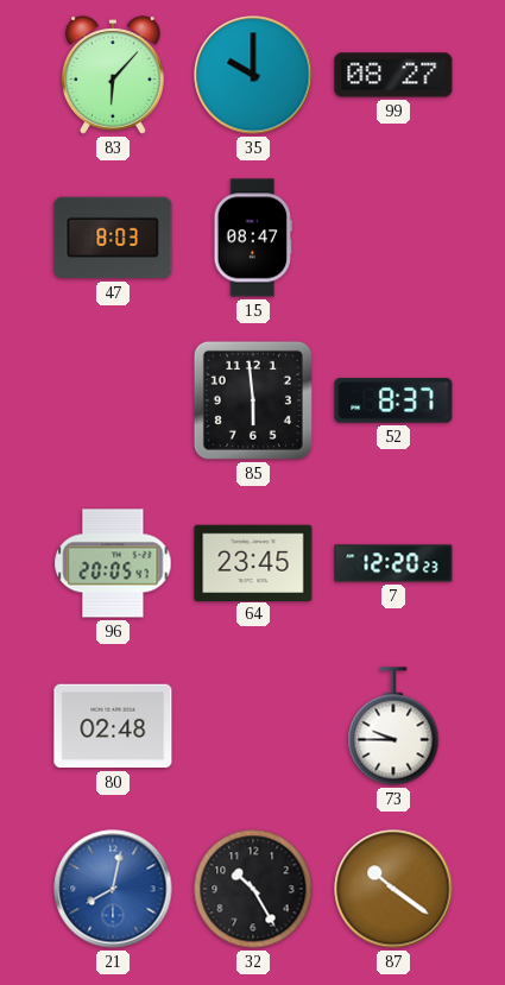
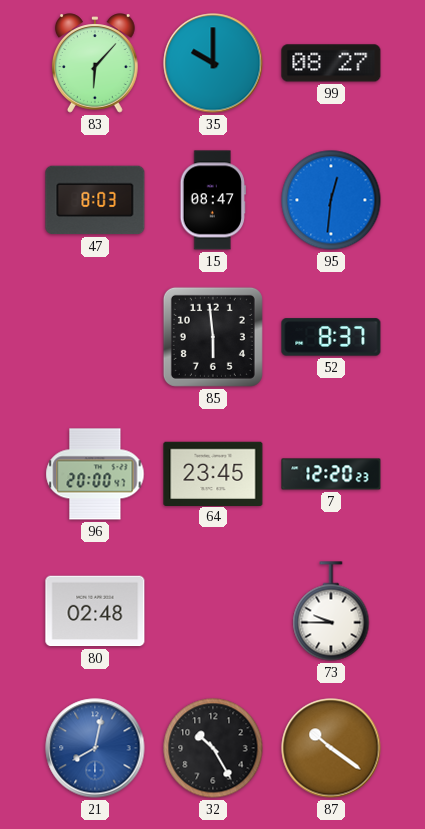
95: none -> 12:31
96: 20:05 -> 20:00
